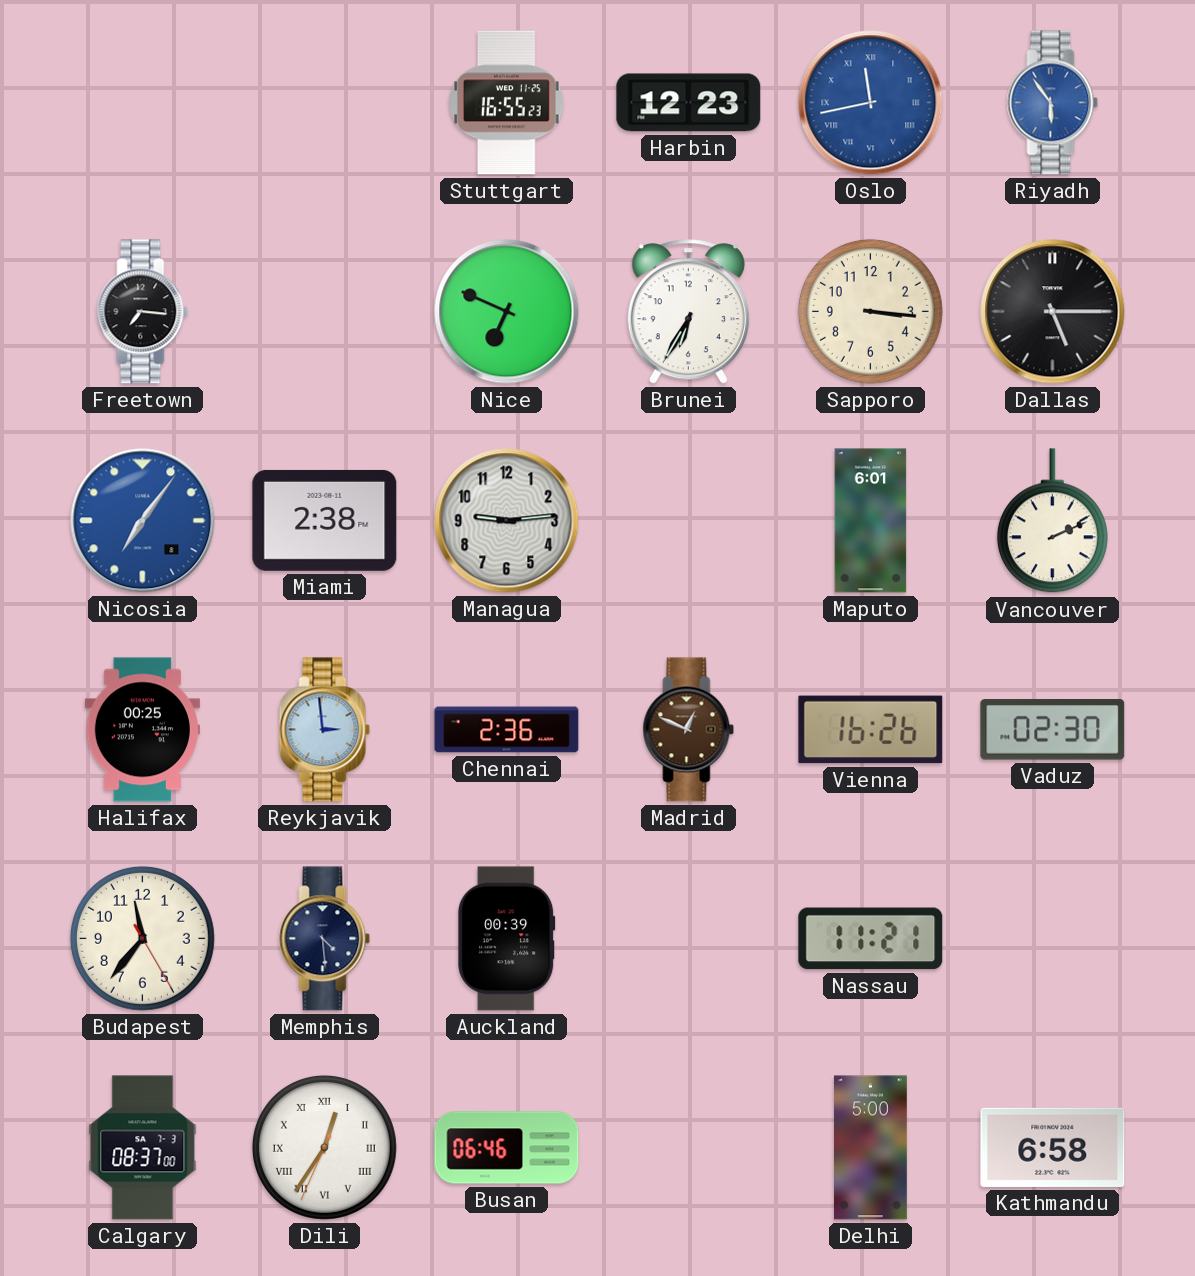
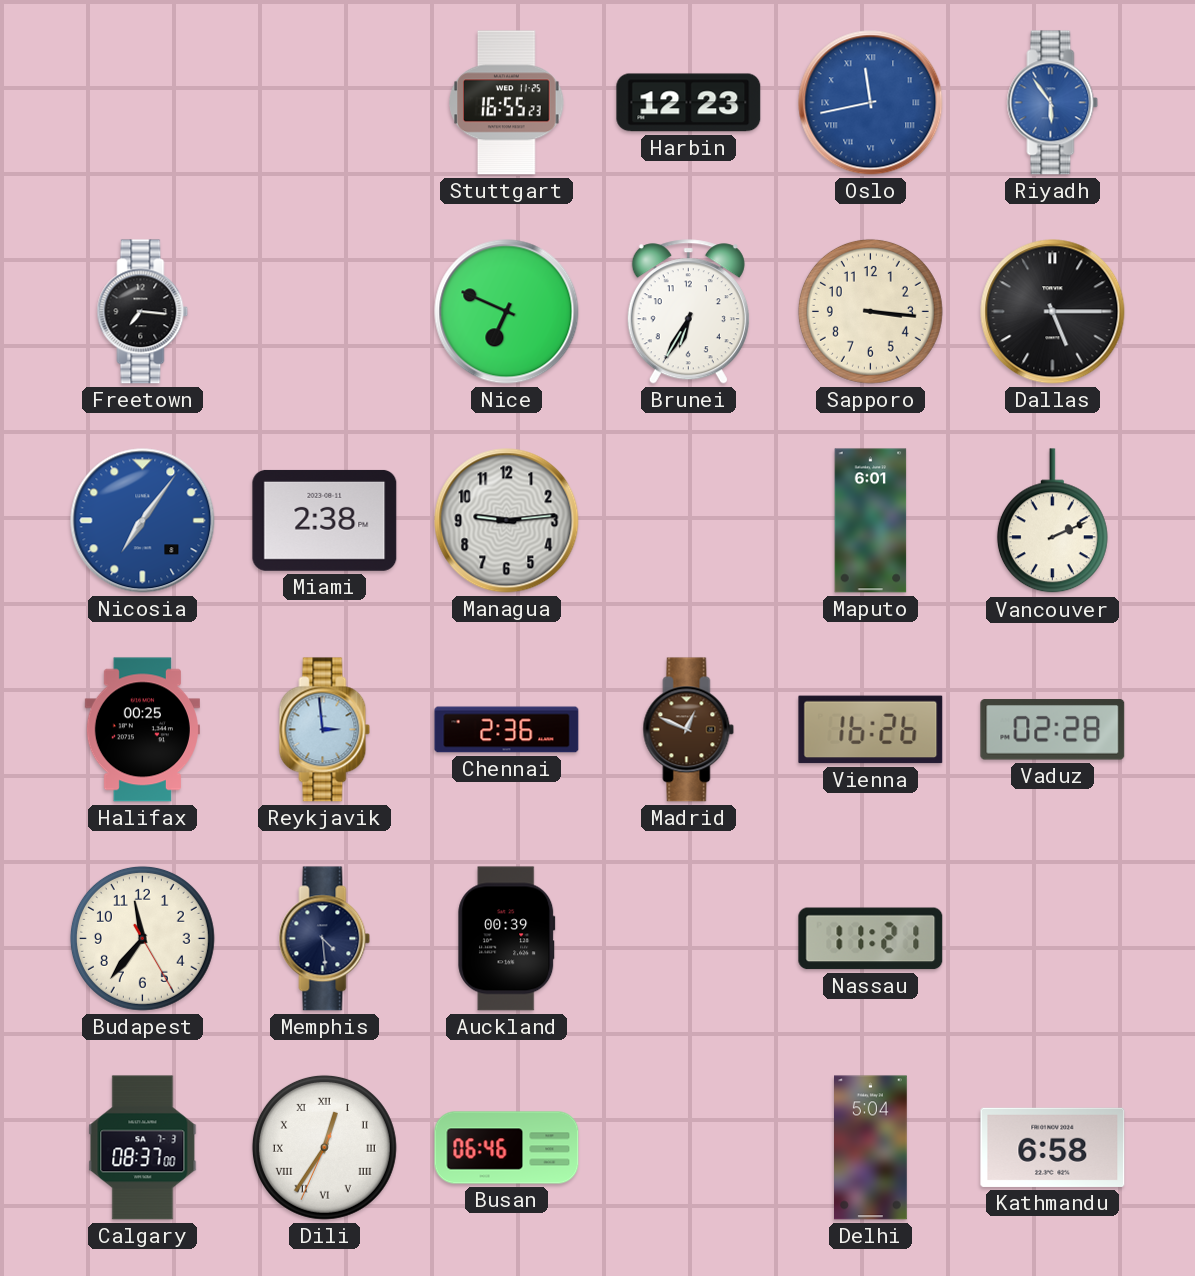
Vaduz: 02:30 -> 02:28
Delhi: 5:00 -> 5:04
